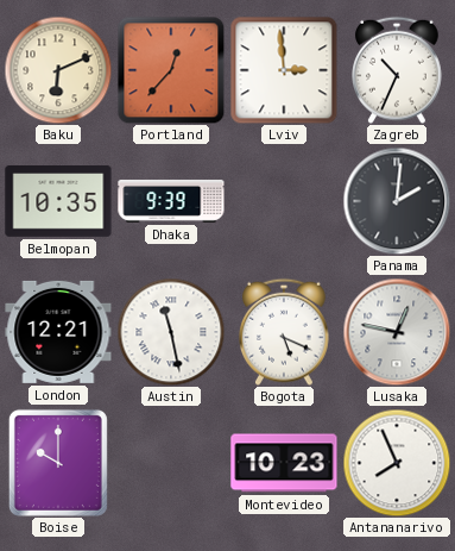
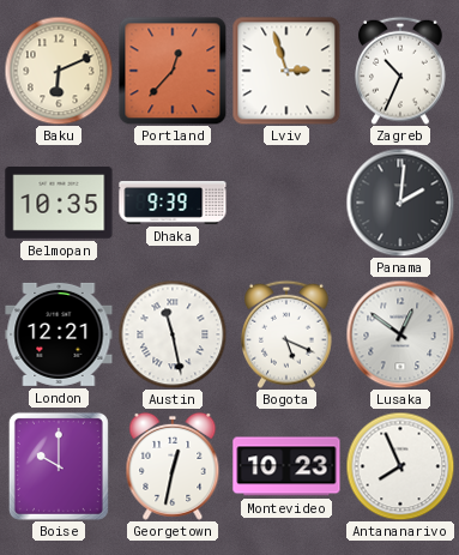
Lviv: 2:59 -> 2:57
Lusaka: 12:47 -> 12:51
Georgetown: none -> 12:32
